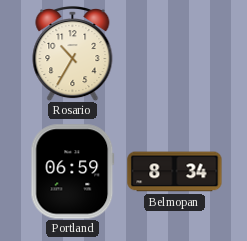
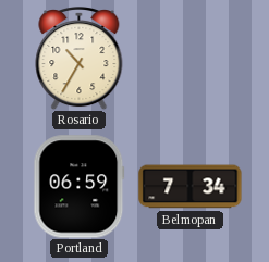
Belmopan: 8:34 -> 7:34
